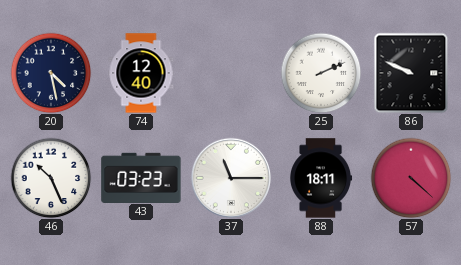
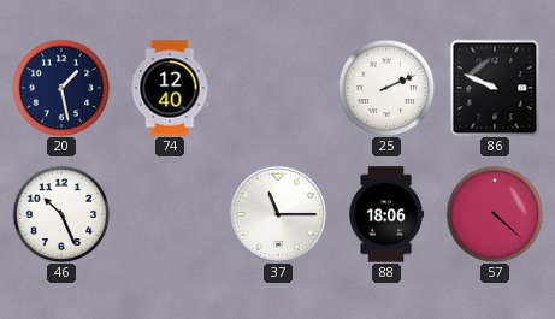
20: 4:28 -> 1:28
43: 03:23 -> none
88: 18:11 -> 18:06
